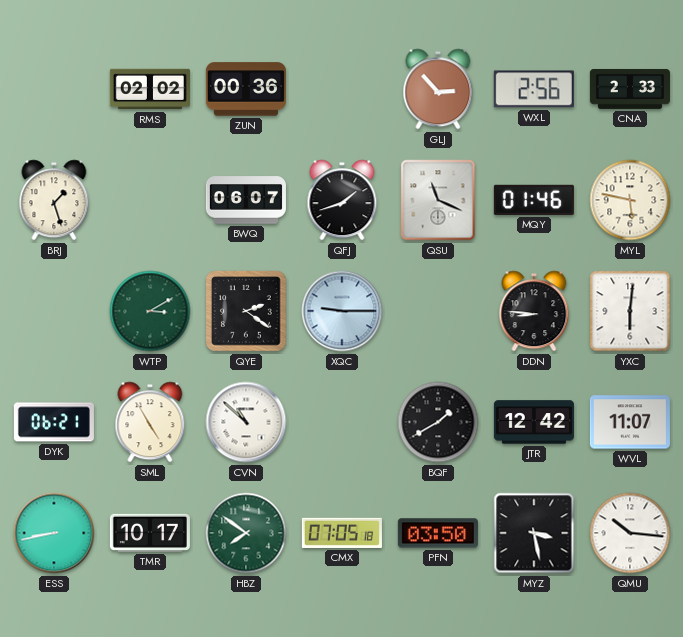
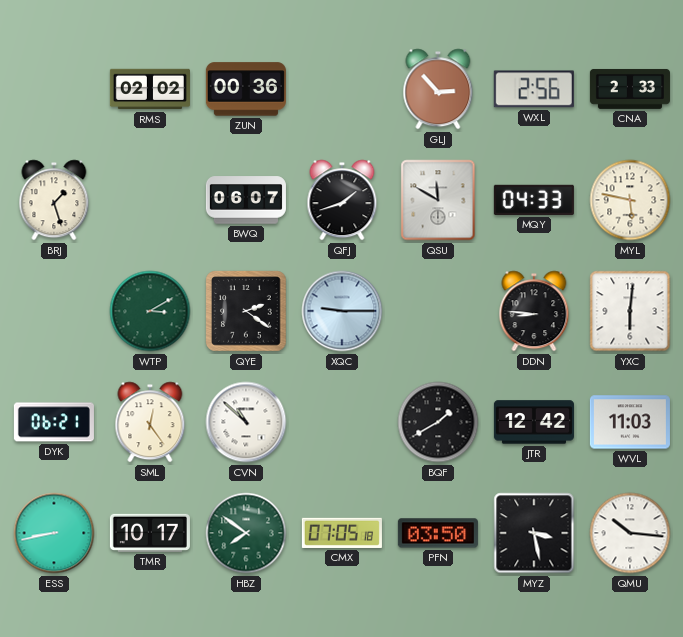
QSU: 11:19 -> 11:50
MQY: 01:46 -> 04:33
SML: 4:55 -> 12:24
WVL: 11:07 -> 11:03
